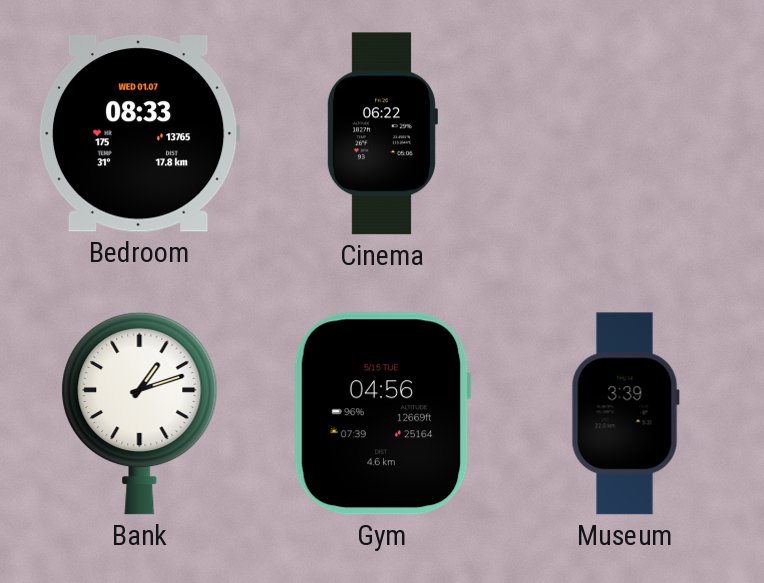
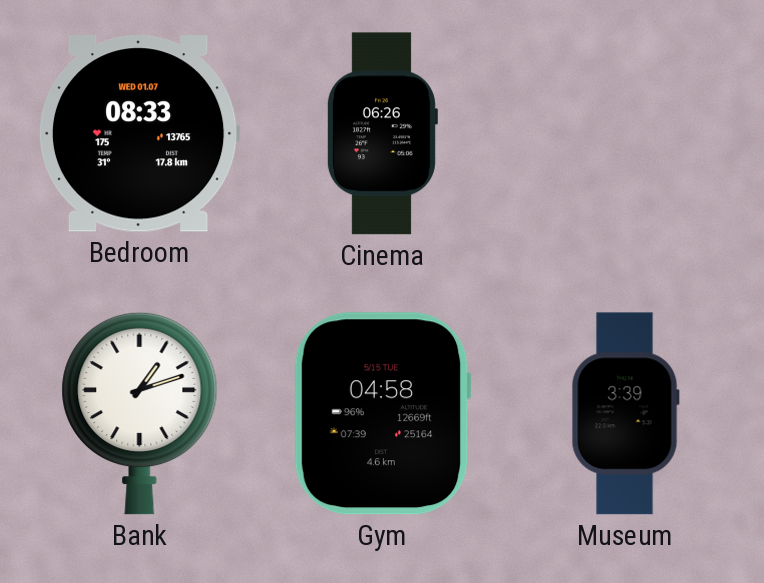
Cinema: 06:22 -> 06:26
Gym: 04:56 -> 04:58
